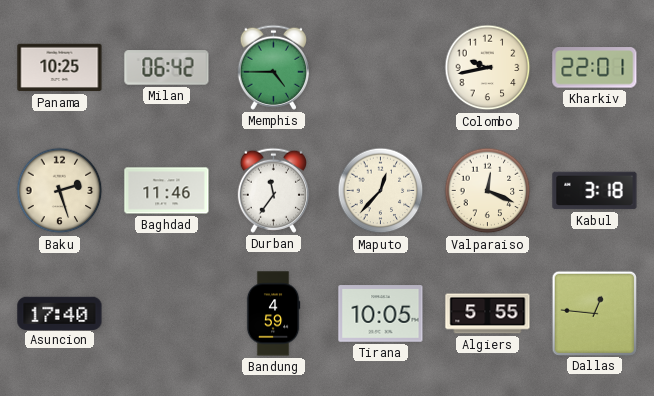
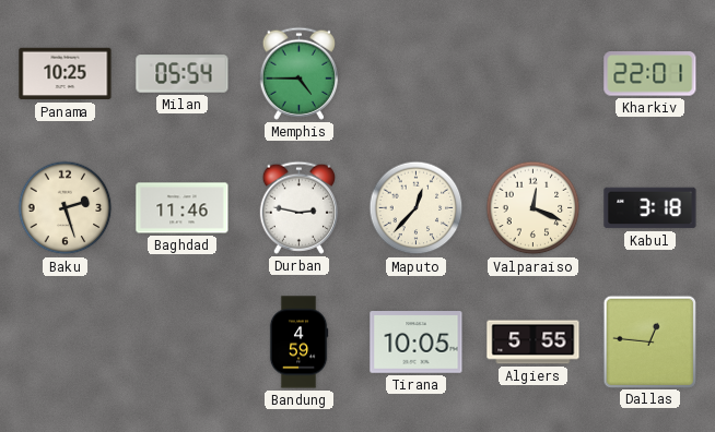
Milan: 06:42 -> 05:54
Colombo: 9:43 -> none
Durban: 11:36 -> 2:47
Asuncion: 17:40 -> none
